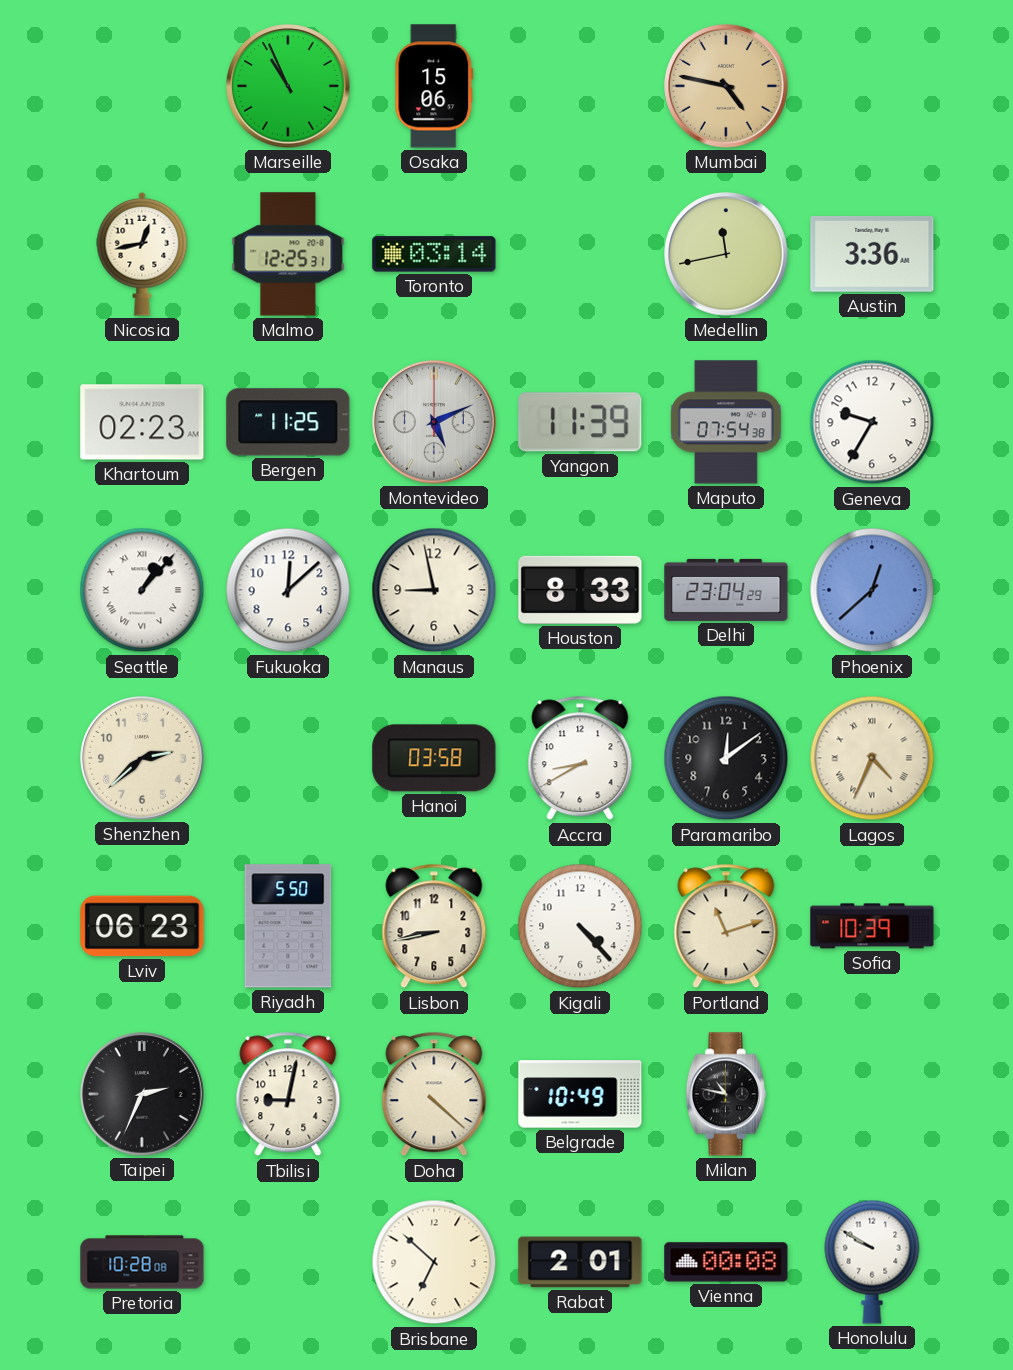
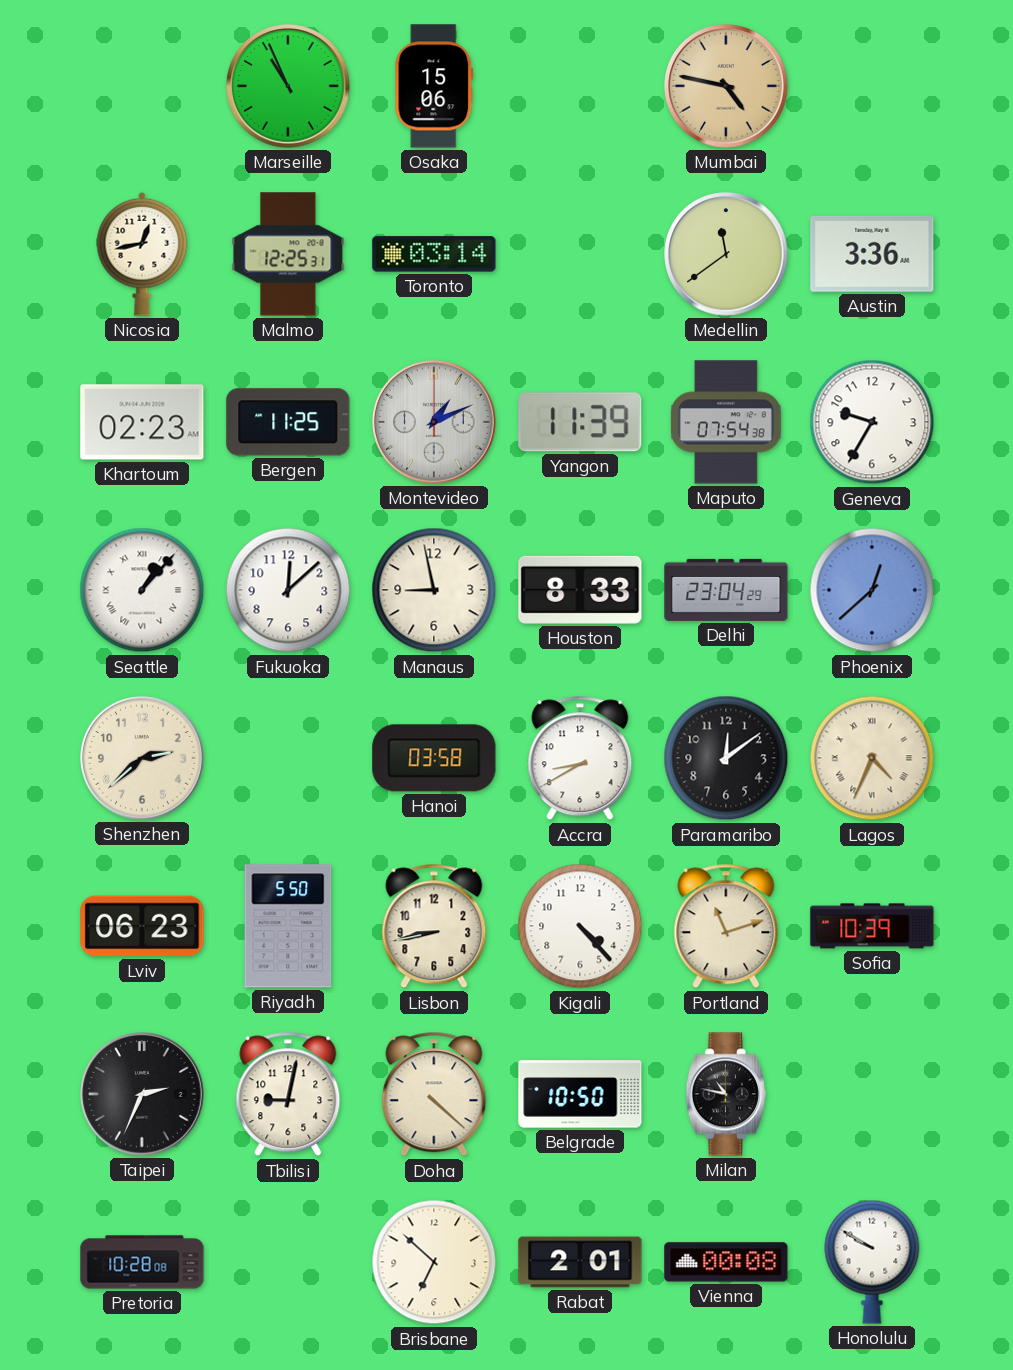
Medellin: 11:43 -> 11:39
Montevideo: 5:11 -> 1:11
Belgrade: 10:49 -> 10:50
